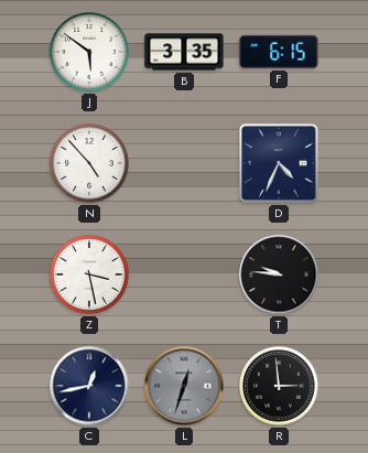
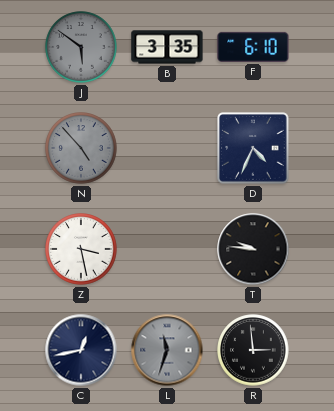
J dial: white -> grey
F: 6:15 -> 6:10
N dial: white -> grey
L: 12:33 -> 11:33
